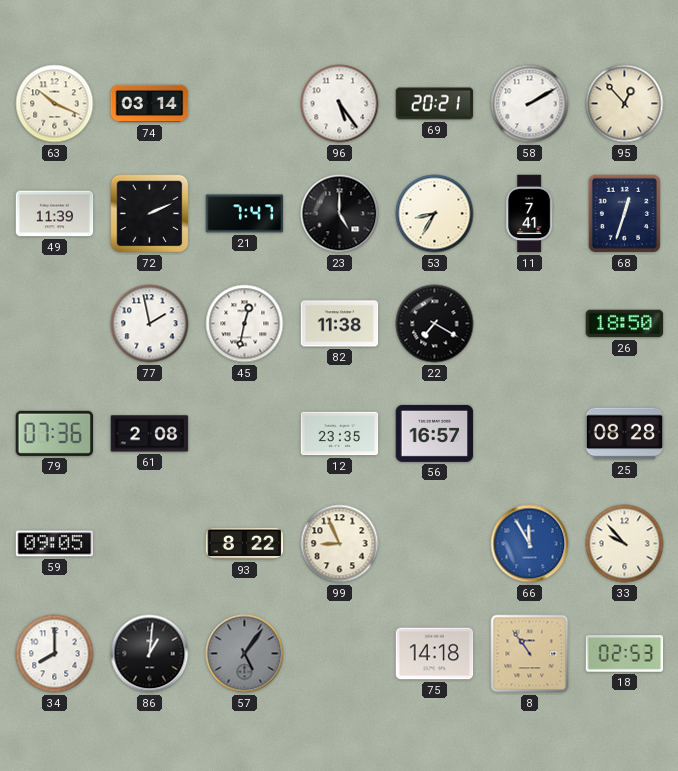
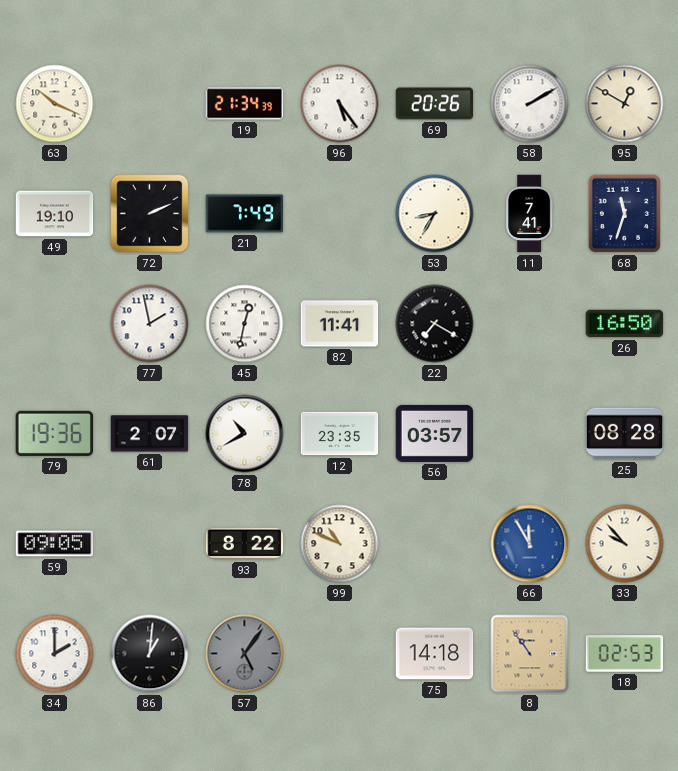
74: 03:14 -> none
19: none -> 21:34
69: 20:21 -> 20:26
95: 12:53 -> 12:50
49: 11:39 -> 19:10
21: 7:47 -> 7:49
23: 5:00 -> none
68: 12:33 -> 11:33
82: 11:38 -> 11:41
26: 18:50 -> 16:50
79: 07:36 -> 19:36
61: 2:08 -> 2:07
78: none -> 10:40
56: 16:57 -> 03:57
99: 8:56 -> 10:49
34: 8:00 -> 2:00
